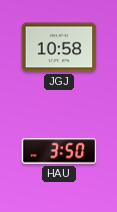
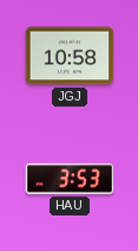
HAU: 3:50 -> 3:53
